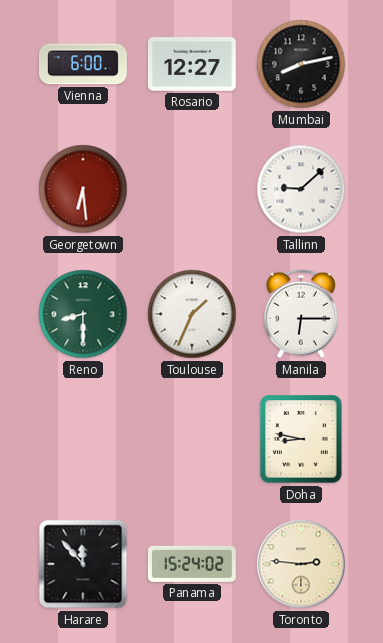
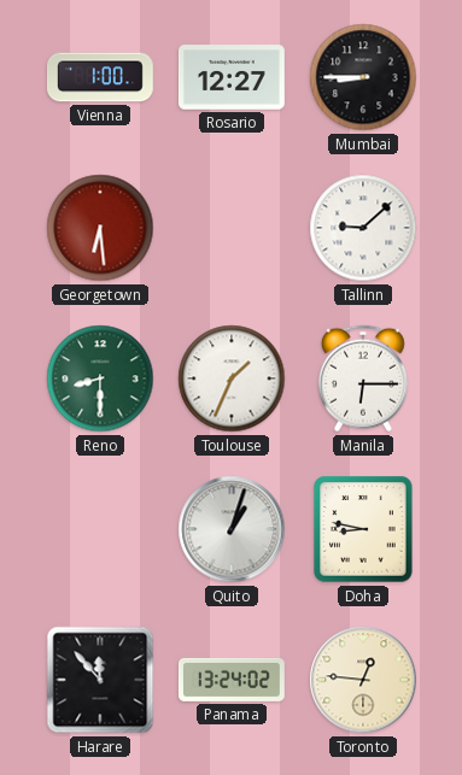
Vienna: 6:00 -> 1:00
Mumbai: 8:13 -> 8:45
Quito: none -> 1:03
Panama: 15:24 -> 13:24
Toronto: 2:46 -> 12:46
